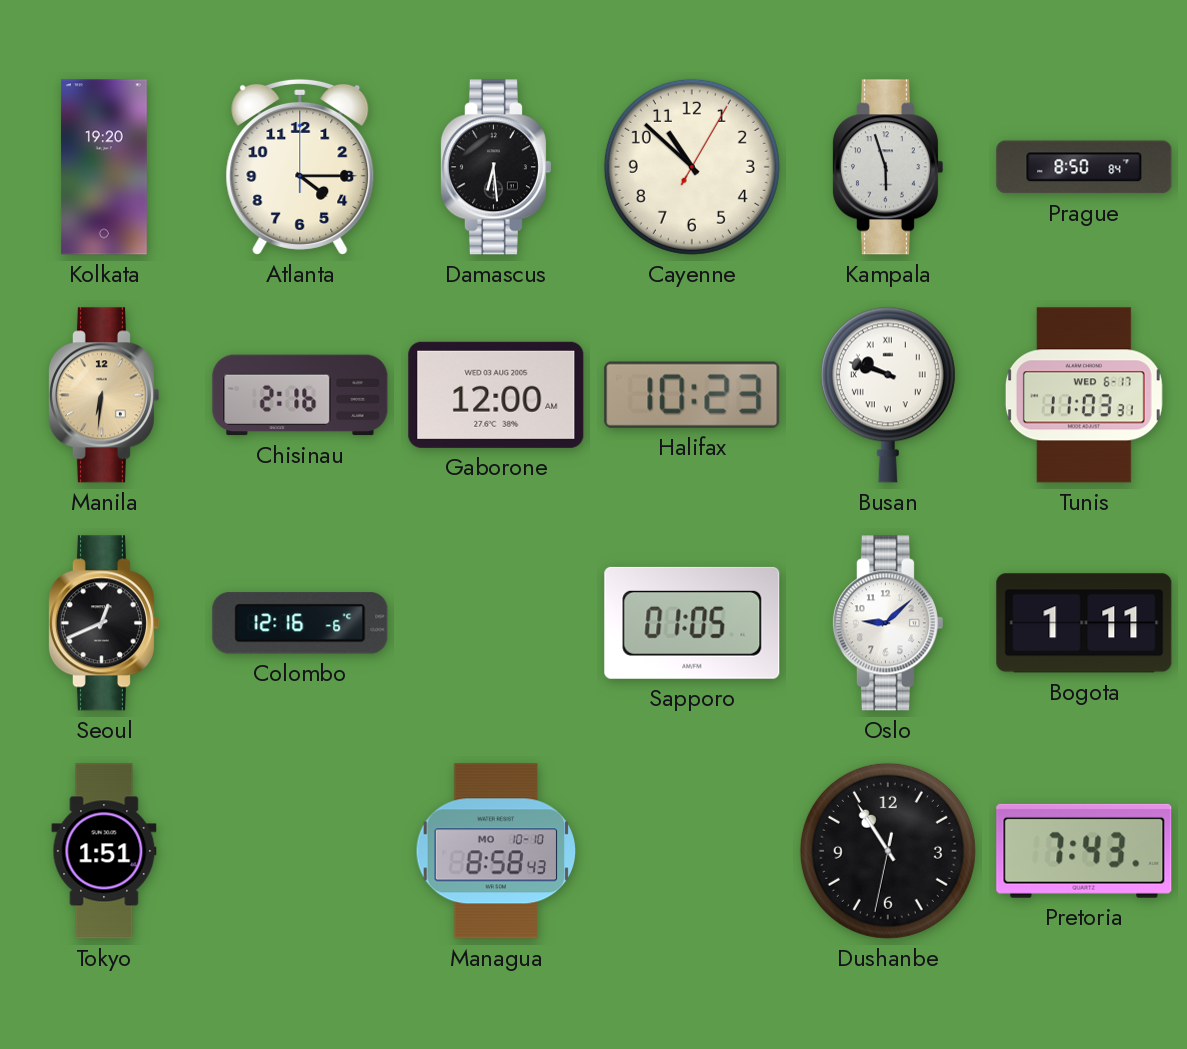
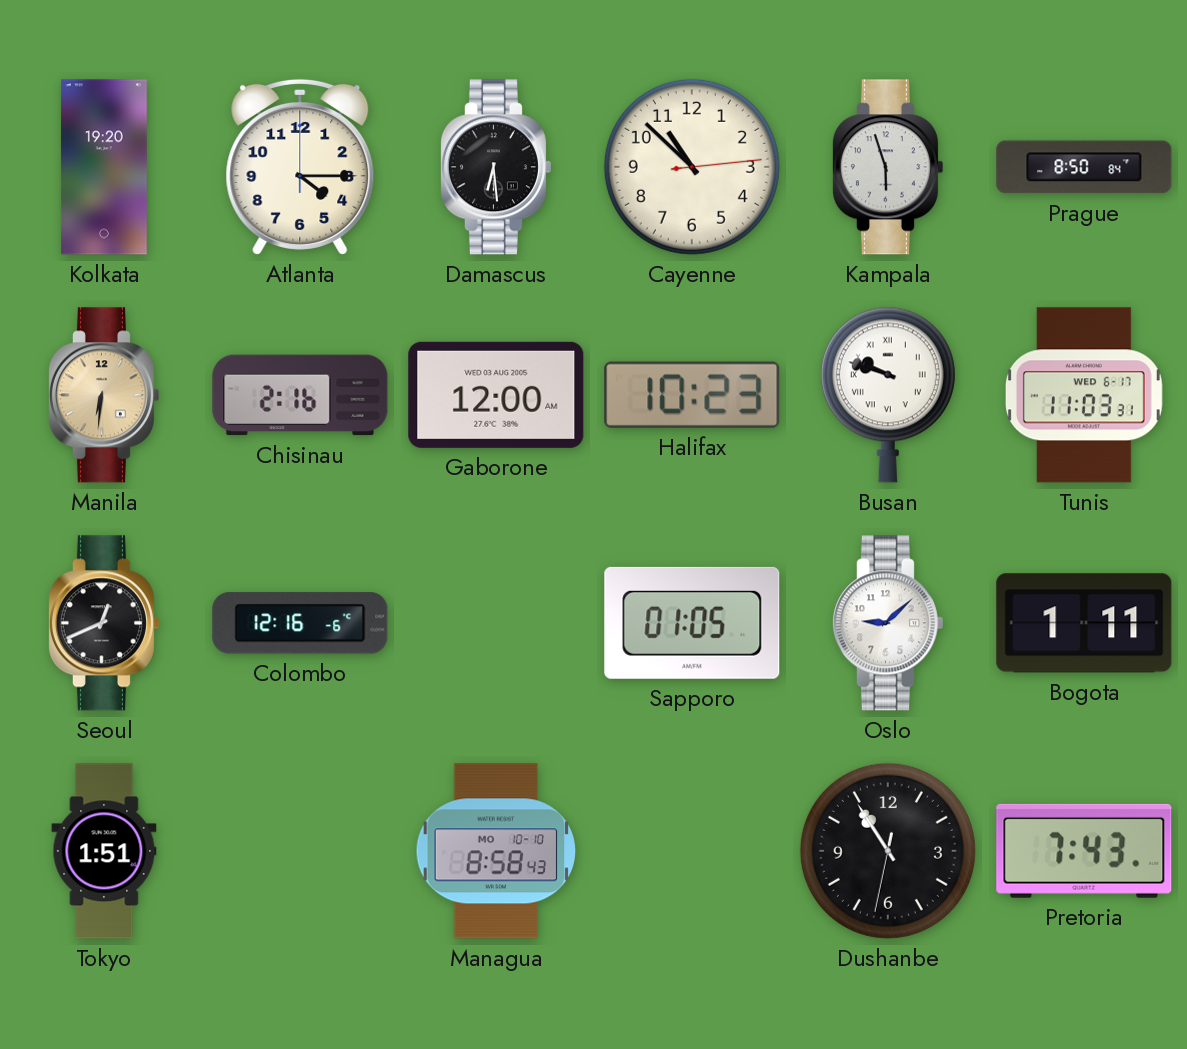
Cayenne: 10:52:05 -> 10:52:14
